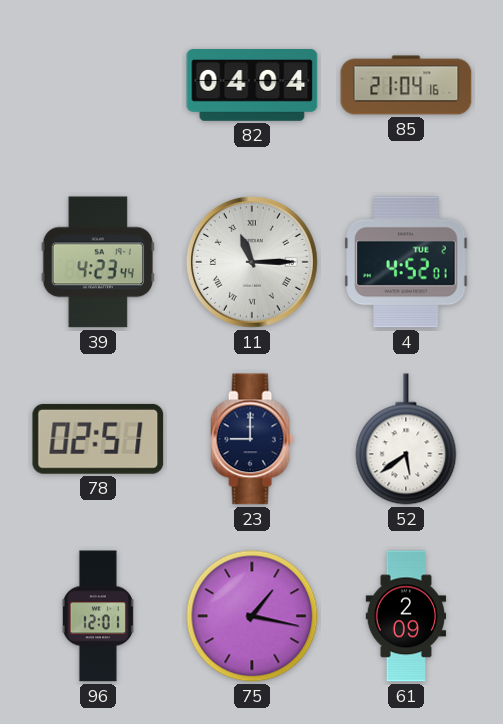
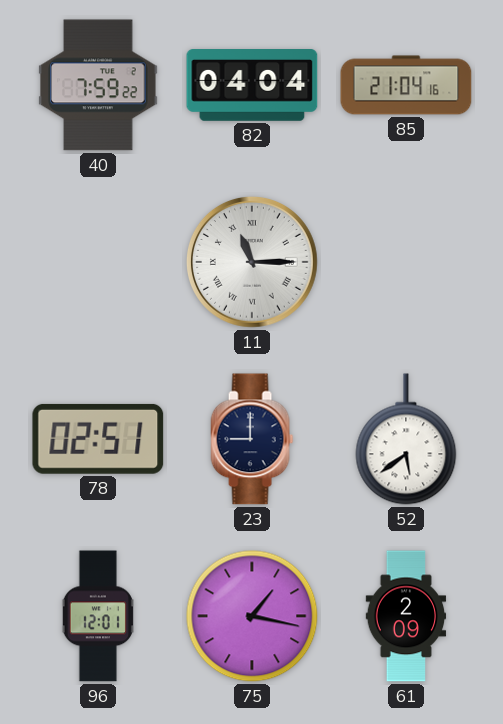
40: none -> 7:59
39: 4:23 -> none
4: 4:52 -> none
